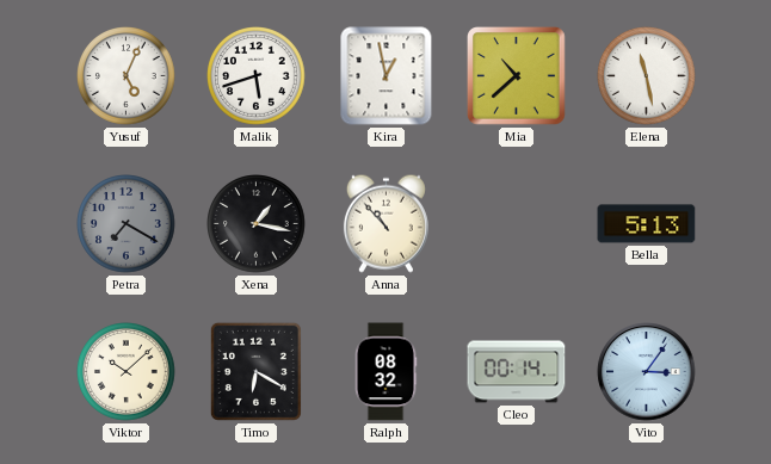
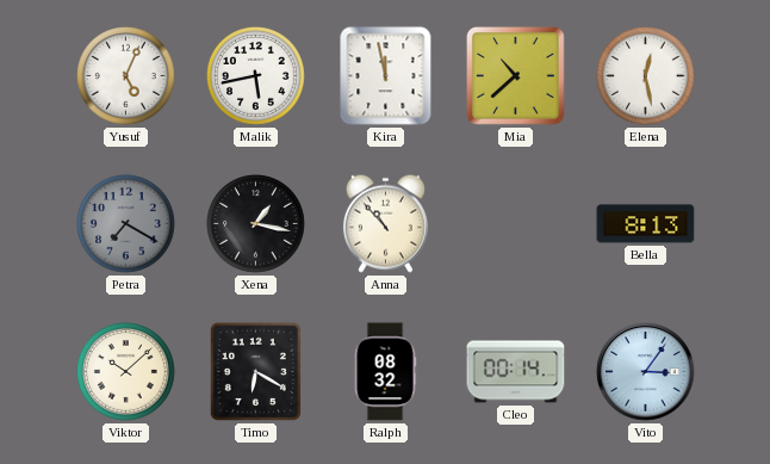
Malik: 5:42 -> 5:43
Kira: 12:58 -> 11:58
Elena: 11:28 -> 12:28
Bella: 5:13 -> 8:13
